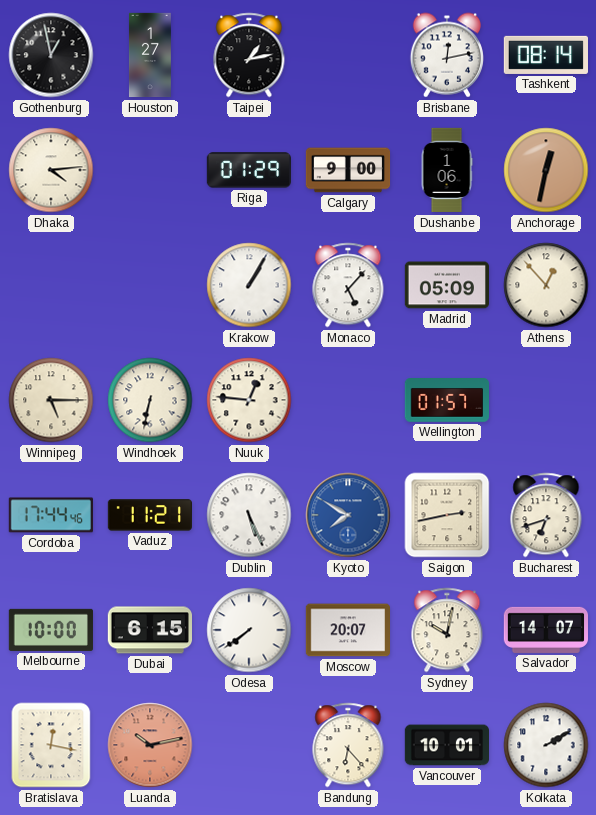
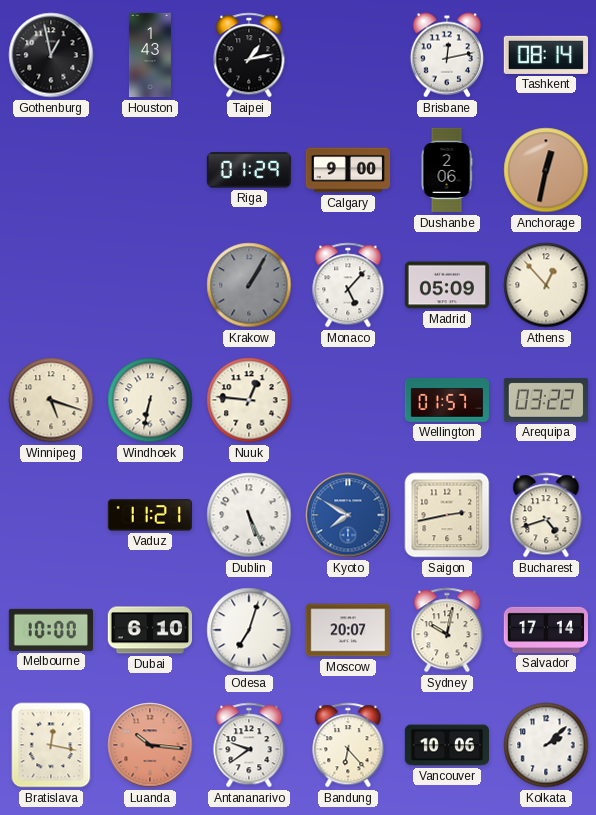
Houston: 1:27 -> 1:43
Dhaka: 4:14 -> none
Dushanbe: 1:06 -> 2:06
Krakow dial: white -> grey
Winnipeg: 5:15 -> 5:18
Arequipa: none -> 03:22
Cordoba: 17:44 -> none
Bucharest: 6:42 -> 4:42
Dubai: 6:15 -> 6:10
Odesa: 7:39 -> 7:03
Salvador: 14:07 -> 17:14
Luanda: 10:13 -> 10:16
Antananarivo: none -> 9:39
Vancouver: 10:01 -> 10:06
Kolkata: 2:10 -> 2:08
